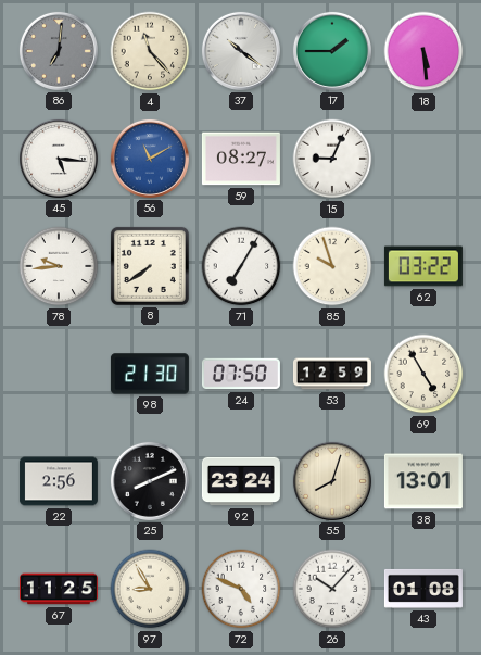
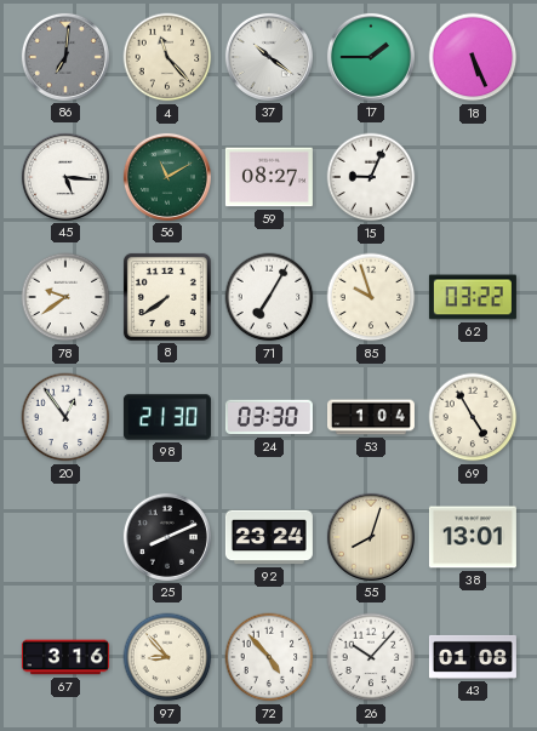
18: 5:29 -> 5:26
56 dial: blue -> green
78: 9:44 -> 9:39
20: none -> 12:54
24: 07:50 -> 03:30
53: 12:59 -> 1:04
22: 2:56 -> none
67: 11:25 -> 3:16
97: 8:55 -> 8:53
72: 4:49 -> 4:53
